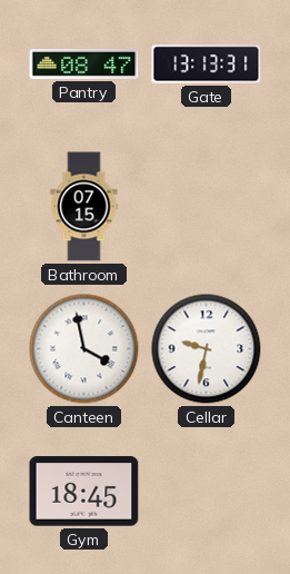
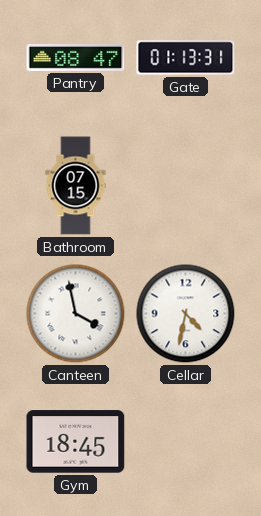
Gate: 13:13 -> 01:13
Cellar: 9:32 -> 4:32
